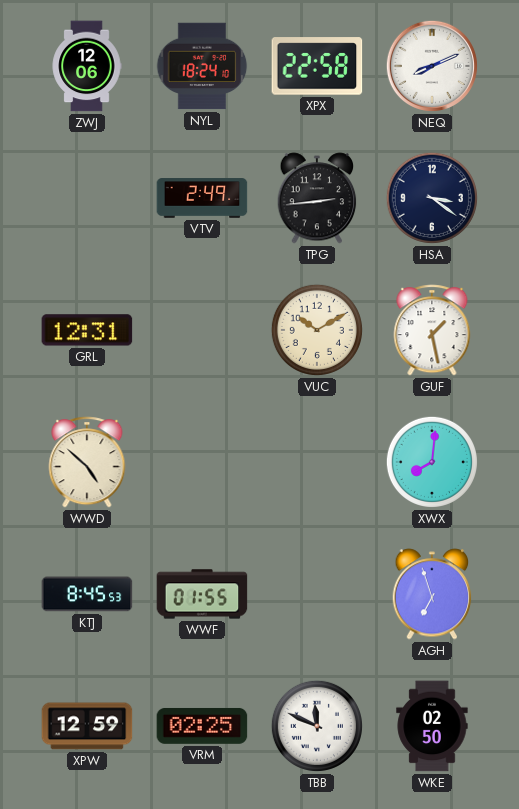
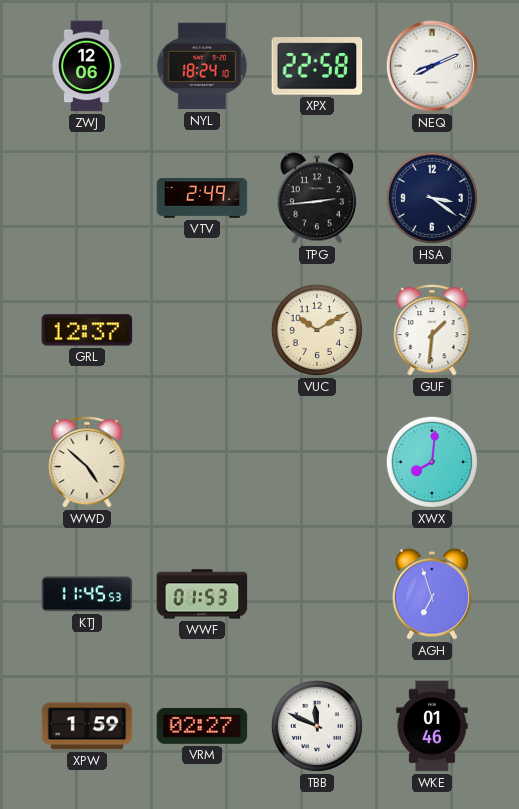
GRL: 12:31 -> 12:37
GUF: 1:28 -> 1:31
KTJ: 8:45 -> 11:45
WWF: 01:55 -> 01:53
XPW: 12:59 -> 1:59
VRM: 02:25 -> 02:27
WKE: 02:50 -> 01:46
